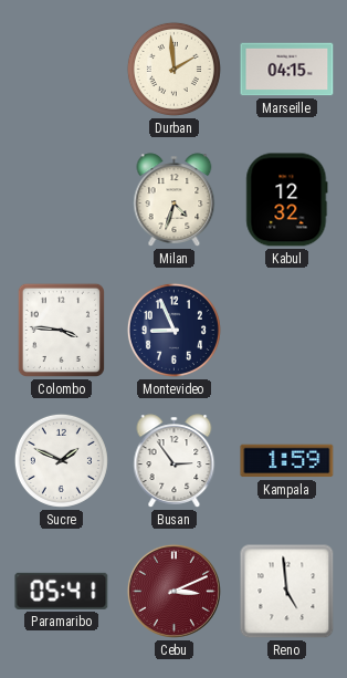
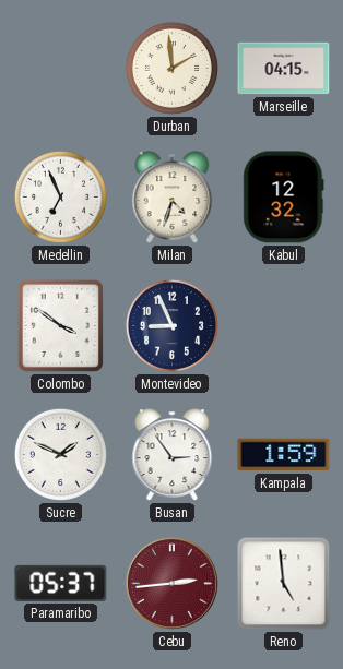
Medellin: none -> 6:56
Colombo: 3:46 -> 3:51
Paramaribo: 05:41 -> 05:37
Cebu: 3:11 -> 2:44
